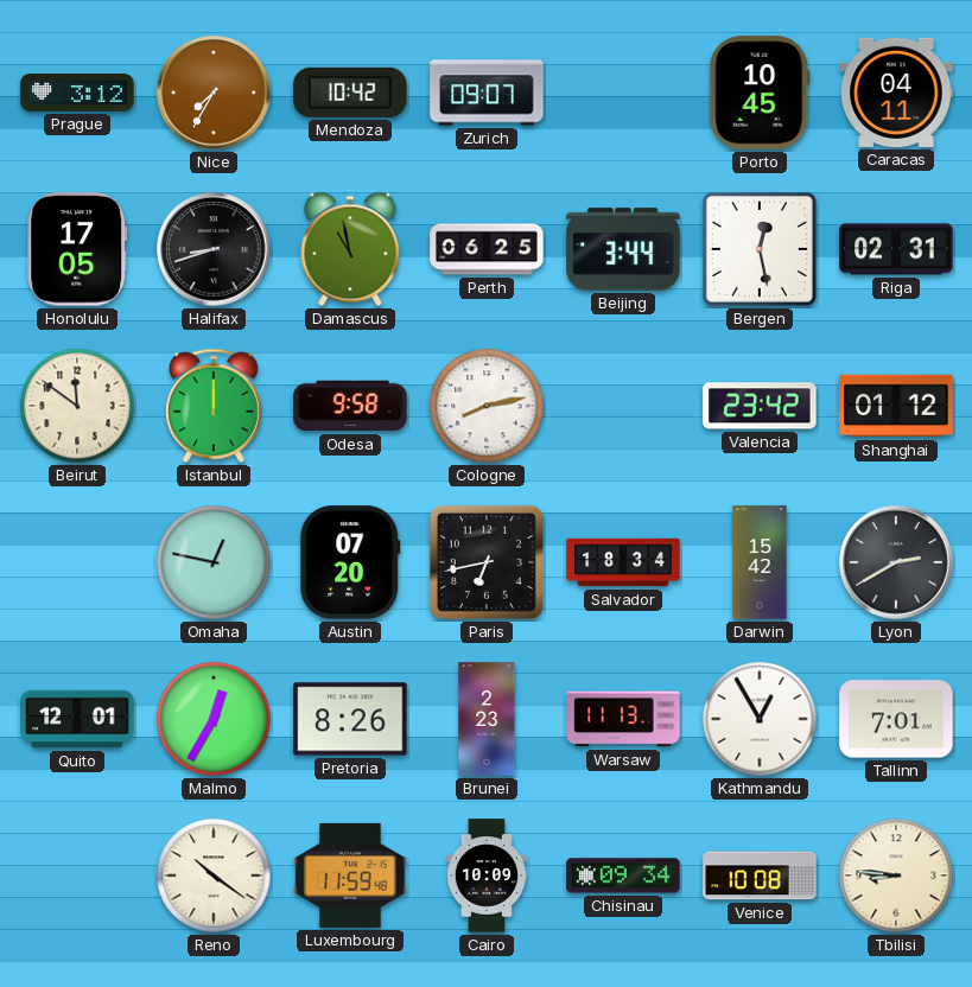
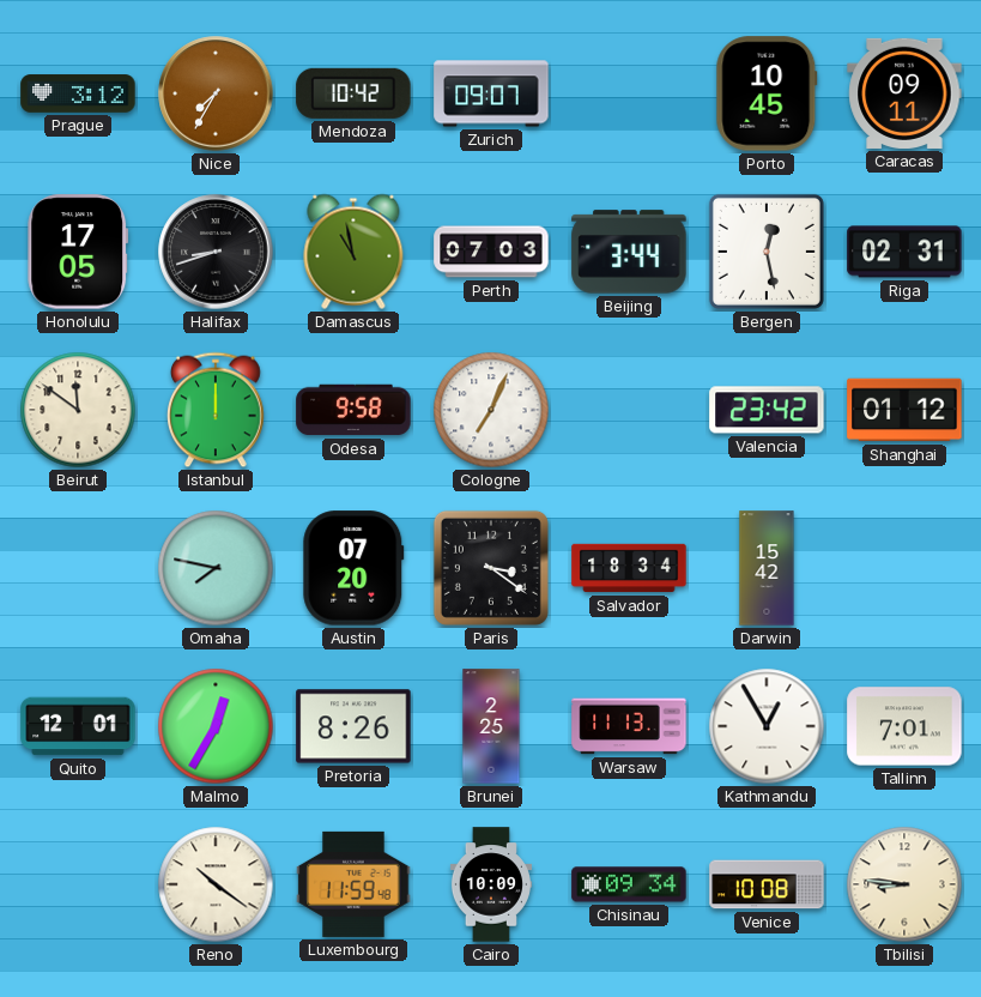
Caracas: 04:11 -> 09:11
Perth: 06:25 -> 07:03
Cologne: 8:13 -> 7:04
Omaha: 12:47 -> 7:47
Paris: 6:43 -> 3:21
Lyon: 2:40 -> none
Brunei: 2:23 -> 2:25
